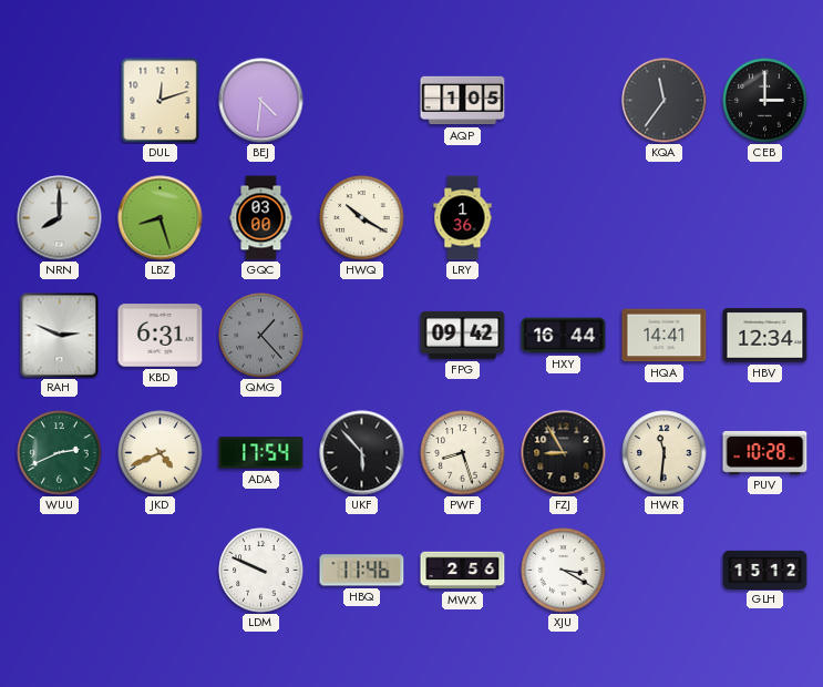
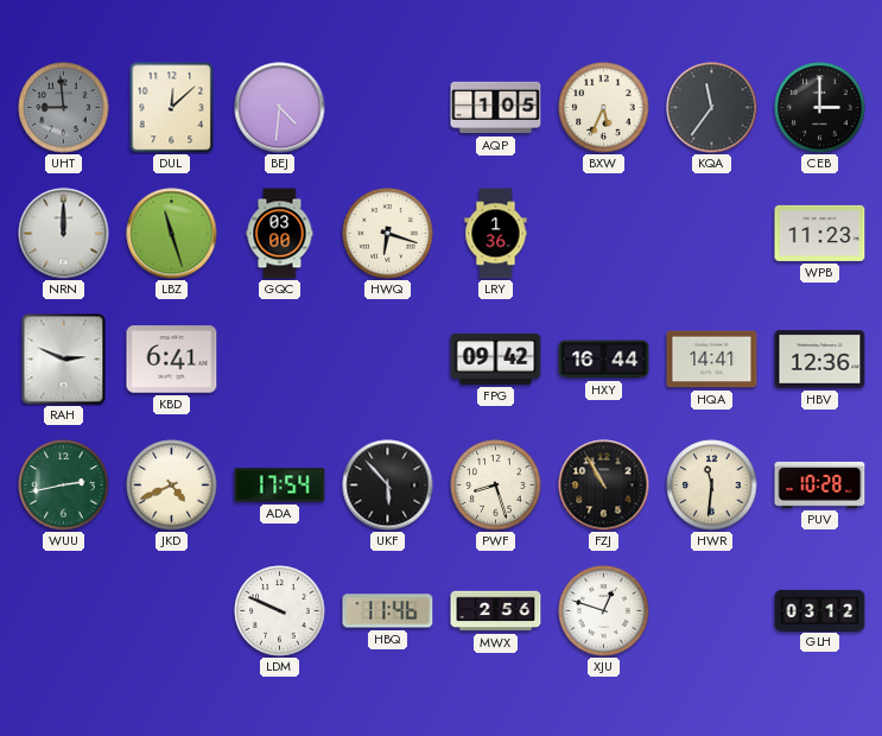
UHT: none -> 8:59
DUL: 12:12 -> 12:08
BXW: none -> 5:34
NRN: 8:00 -> 12:00
LBZ: 8:27 -> 11:27
HWQ: 10:20 -> 6:18
WPB: none -> 11:23
KBD: 6:31 -> 6:41
QMG: 1:23 -> none
HBV: 12:34 -> 12:36
WUU: 2:41 -> 2:43
FZJ: 8:55 -> 10:55
XJU: 3:20 -> 12:48
GLH: 15:12 -> 03:12
